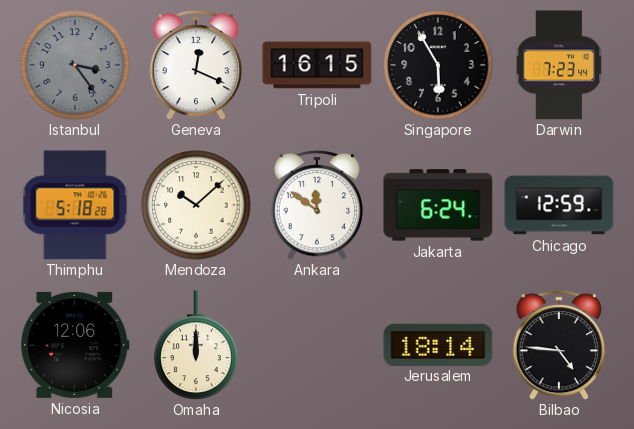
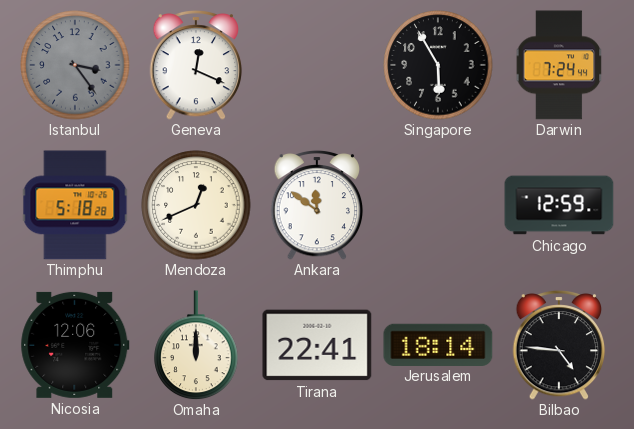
Tripoli: 16:15 -> none
Darwin: 7:23 -> 7:24
Mendoza: 10:08 -> 12:41
Jakarta: 6:24 -> none
Tirana: none -> 22:41
